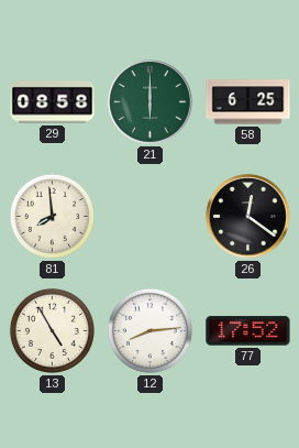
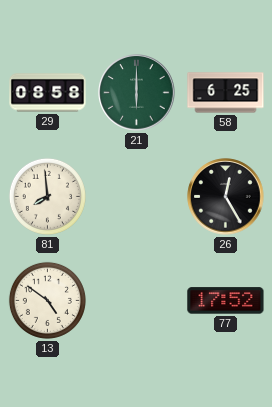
26: 12:21 -> 12:25
13: 4:55 -> 4:51
12: 8:14 -> none
